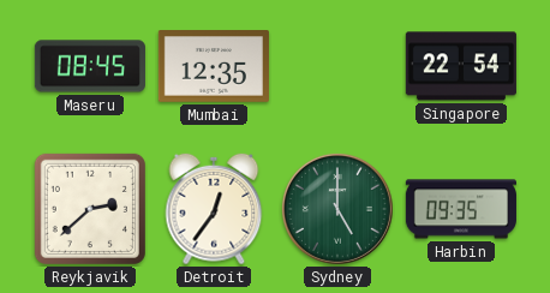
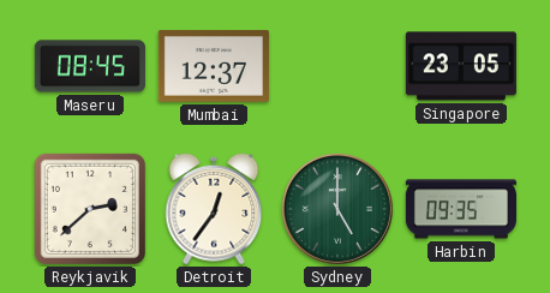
Mumbai: 12:35 -> 12:37
Singapore: 22:54 -> 23:05
